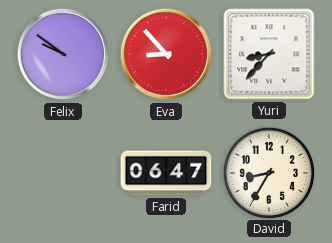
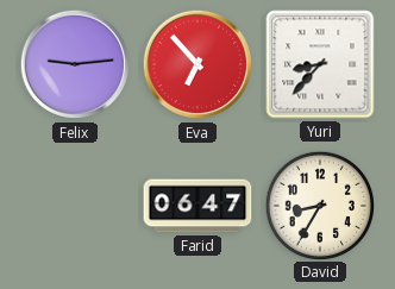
Felix: 9:51 -> 9:14
Eva: 8:53 -> 6:53
